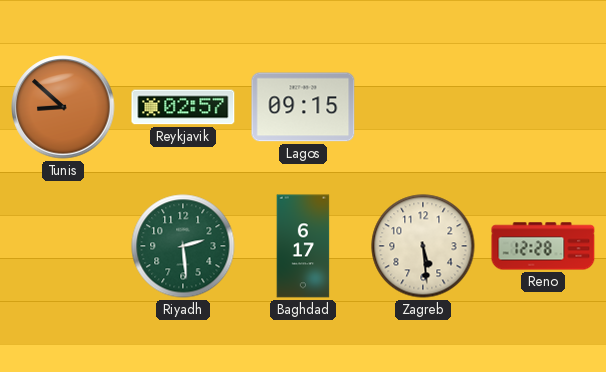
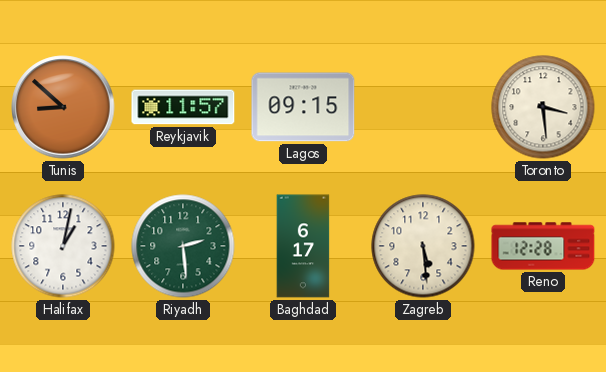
Reykjavik: 02:57 -> 11:57
Toronto: none -> 3:29
Halifax: none -> 1:02
